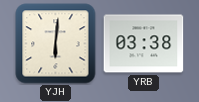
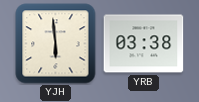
YJH: 6:01 -> 5:59
